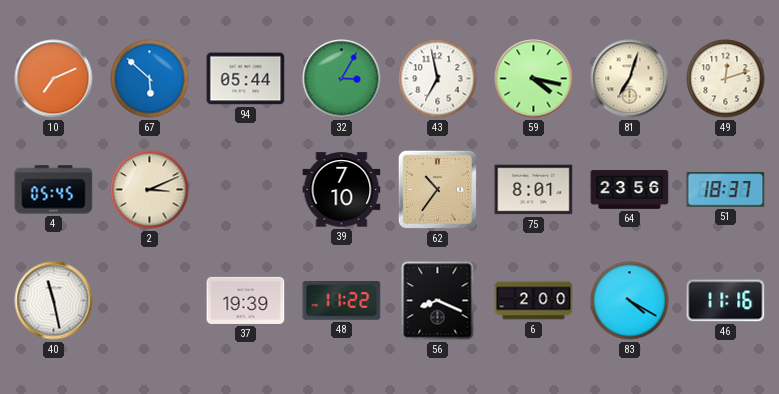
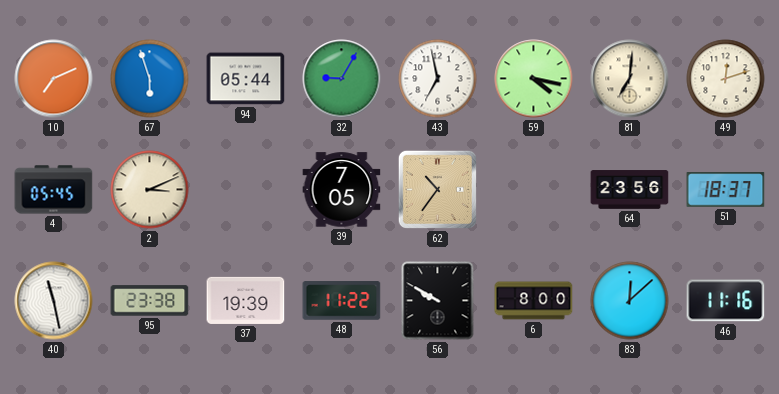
67: 5:52 -> 5:57
32: 3:05 -> 9:05
81: 7:03 -> 7:01
39: 7:10 -> 7:05
75: 8:01 -> none
95: none -> 23:38
56: 8:19 -> 9:50
6: 2:00 -> 8:00
83: 4:20 -> 12:08
